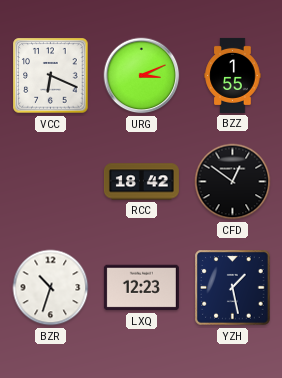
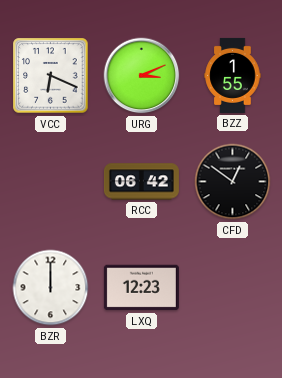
RCC: 18:42 -> 06:42
BZR: 10:33 -> 12:00
YZH: 1:28 -> none
